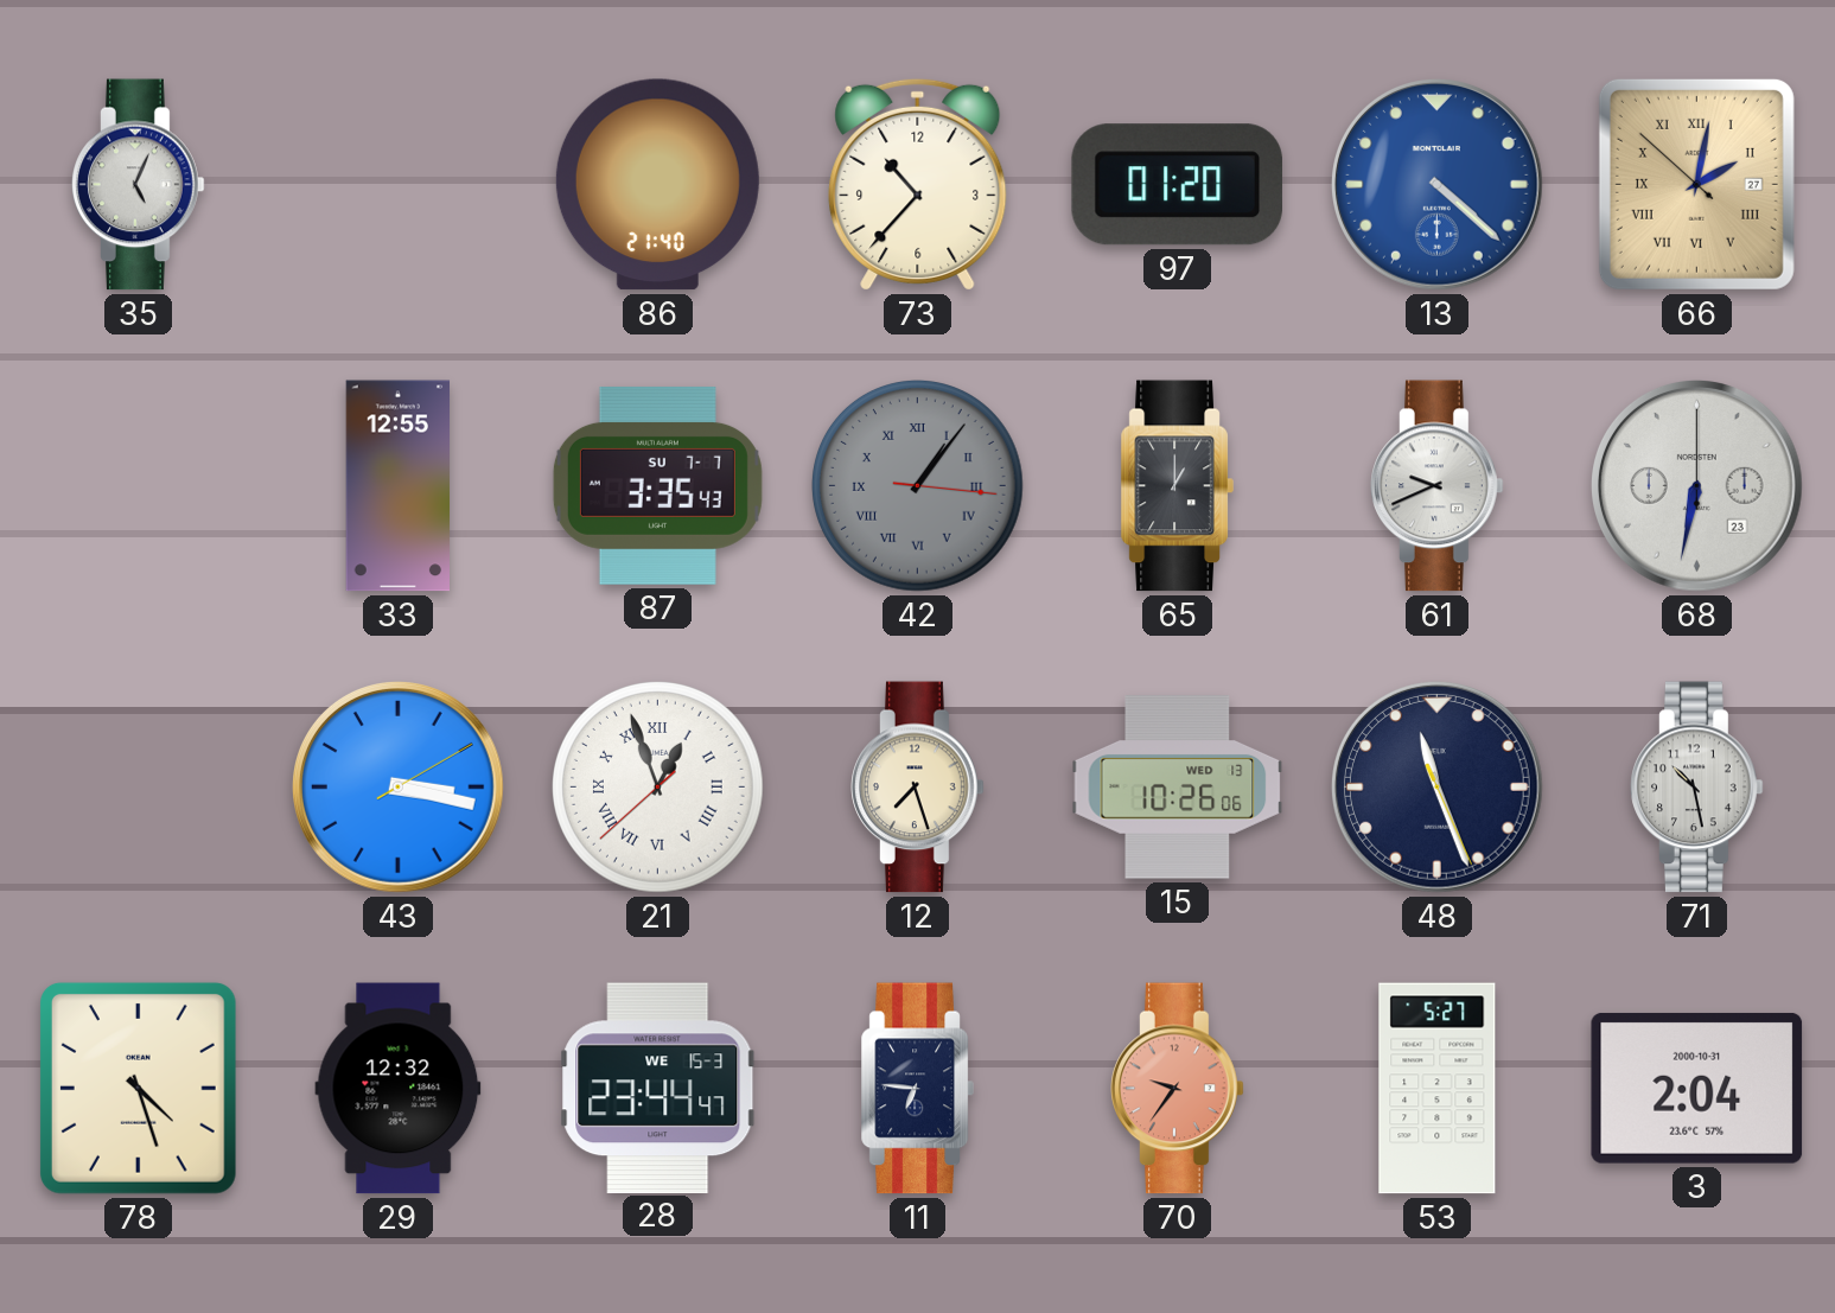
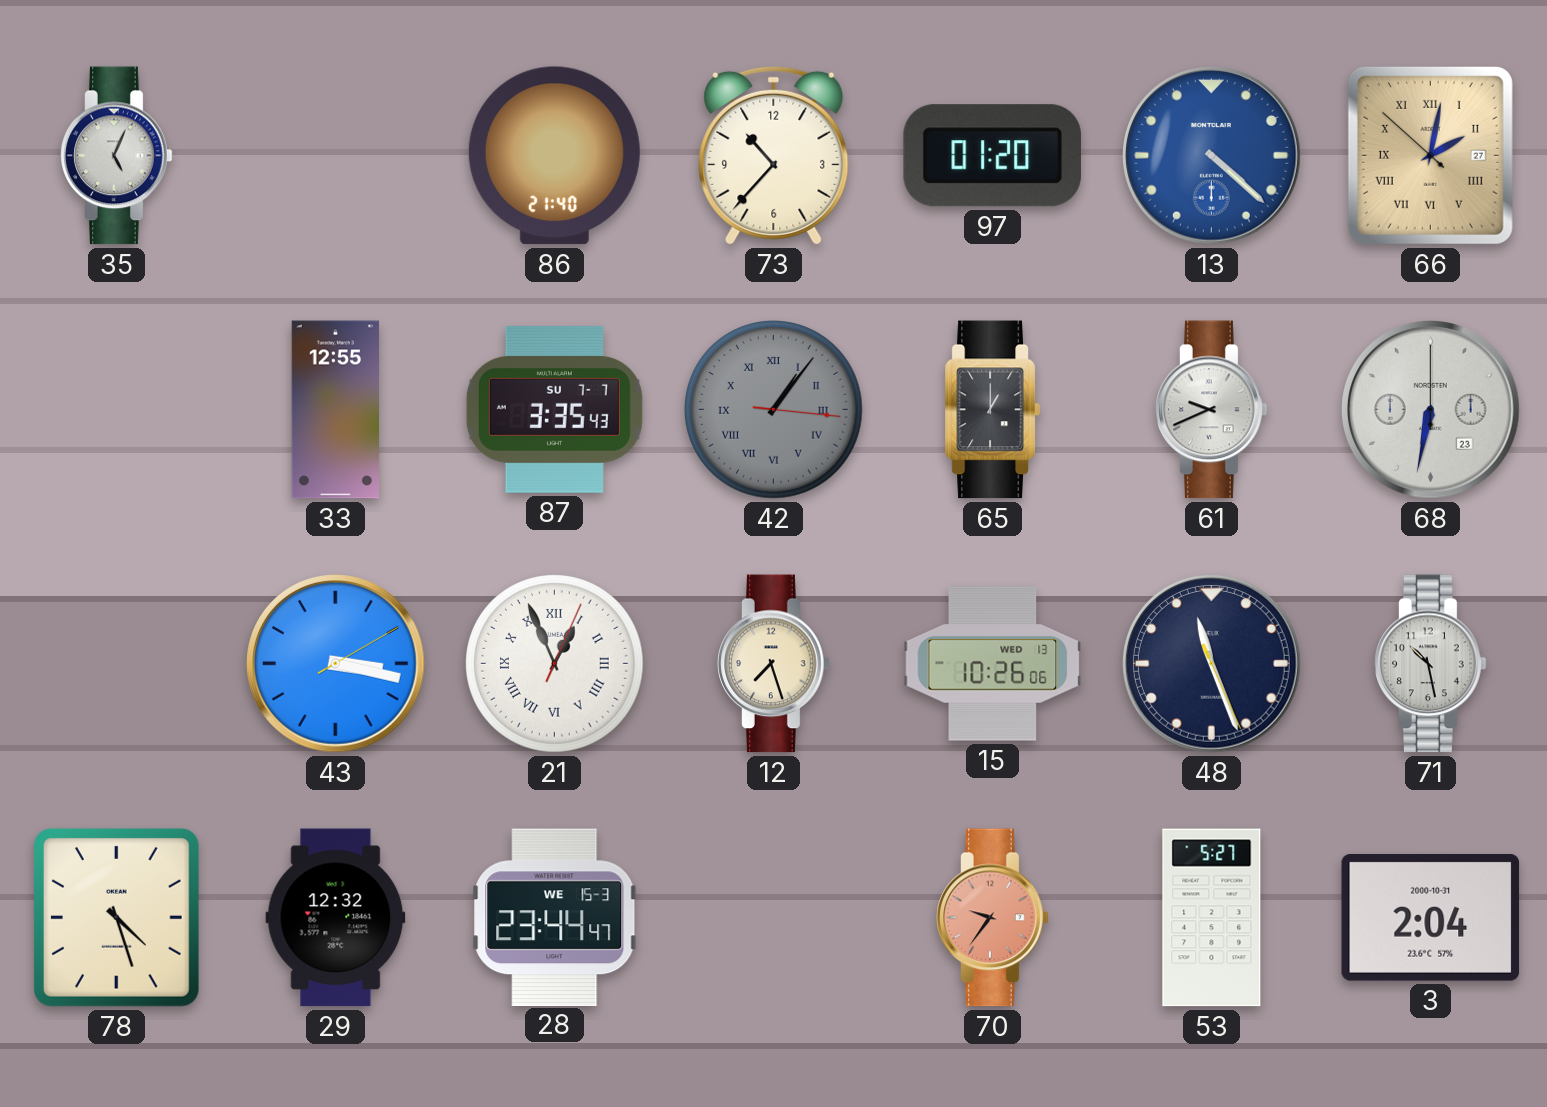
21: 12:56:38 -> 12:56:04
11: 6:46 -> none
